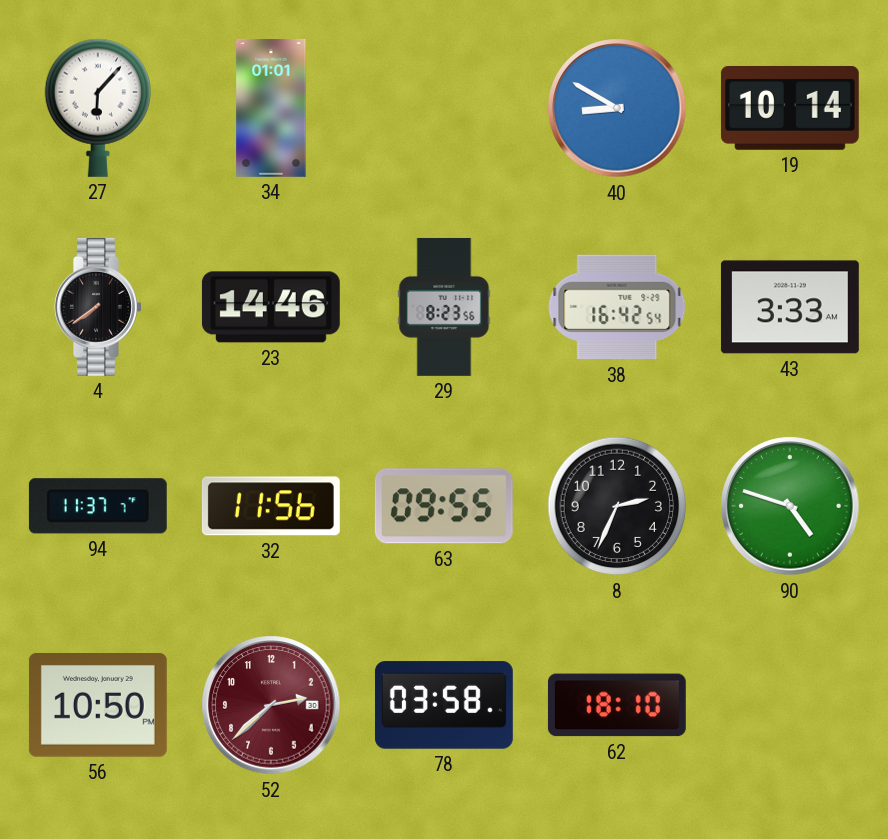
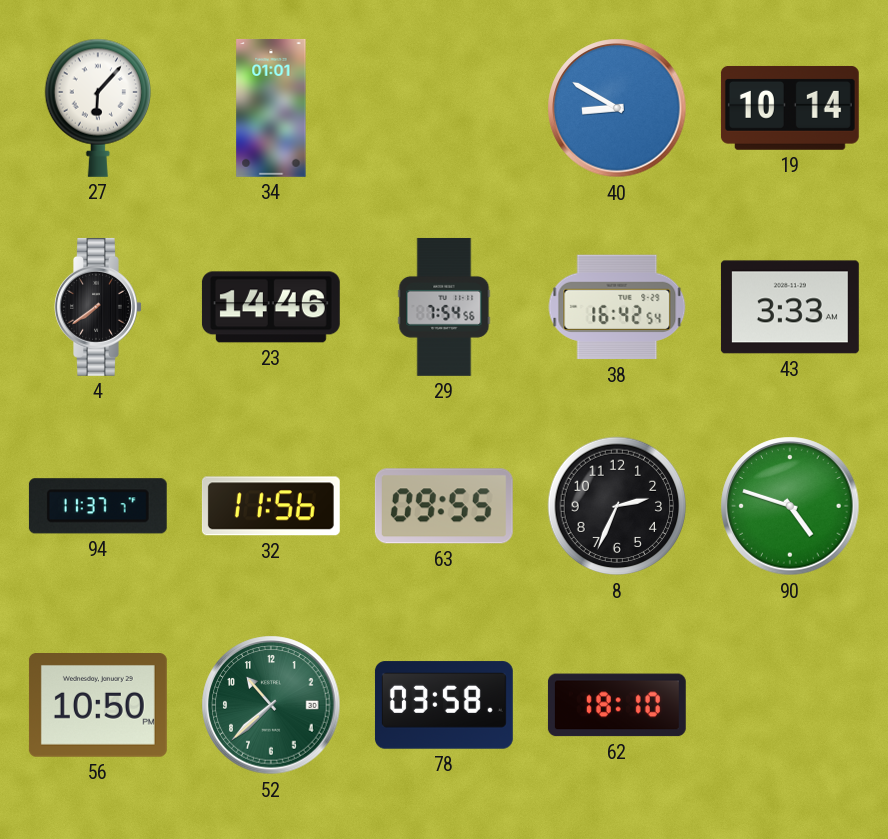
29: 8:23 -> 7:54
52: 2:38 -> 10:38
52 dial: burgundy -> green
